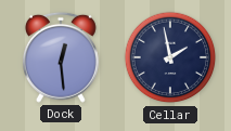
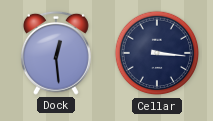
Cellar: 1:58 -> 3:16
